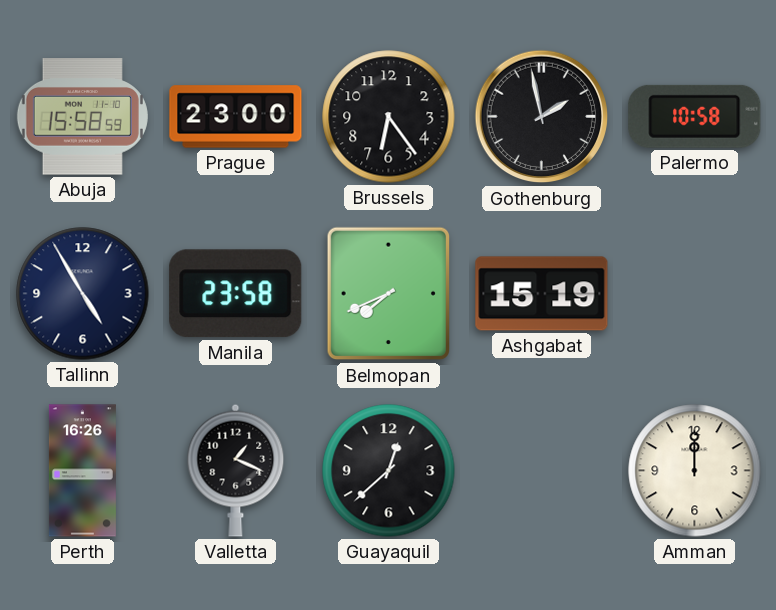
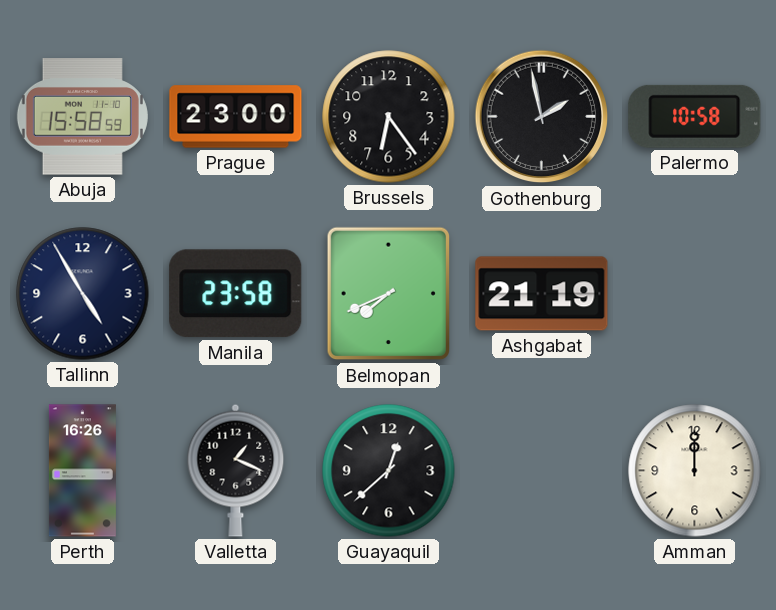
Ashgabat: 15:19 -> 21:19
